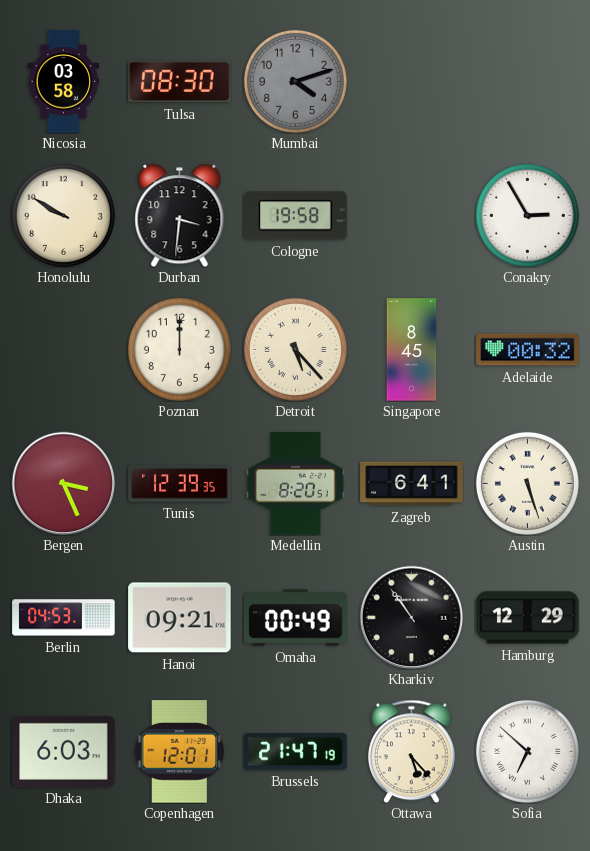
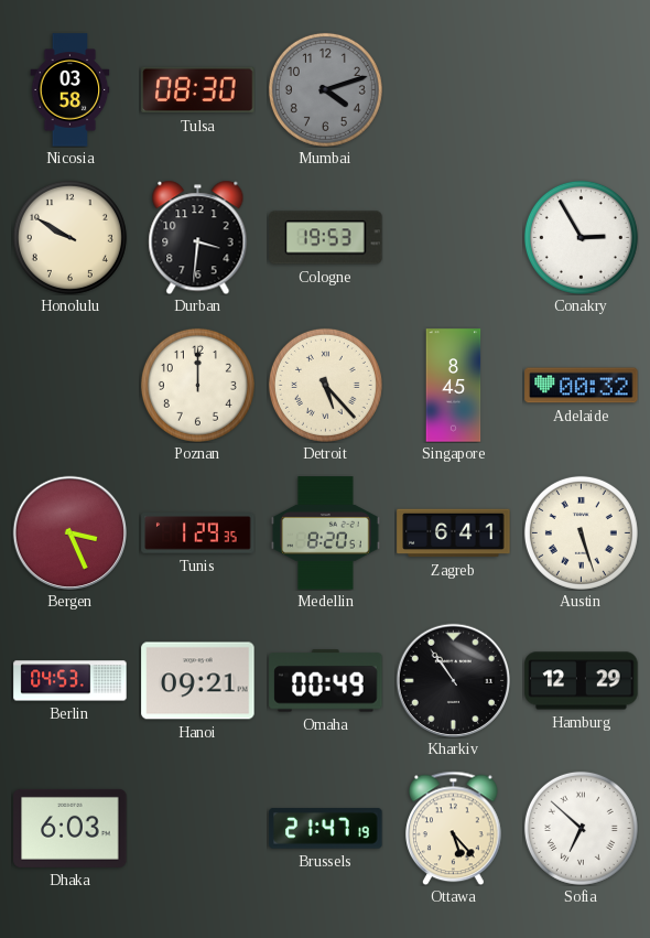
Cologne: 19:58 -> 19:53
Tunis: 12:39 -> 1:29
Copenhagen: 12:01 -> none
